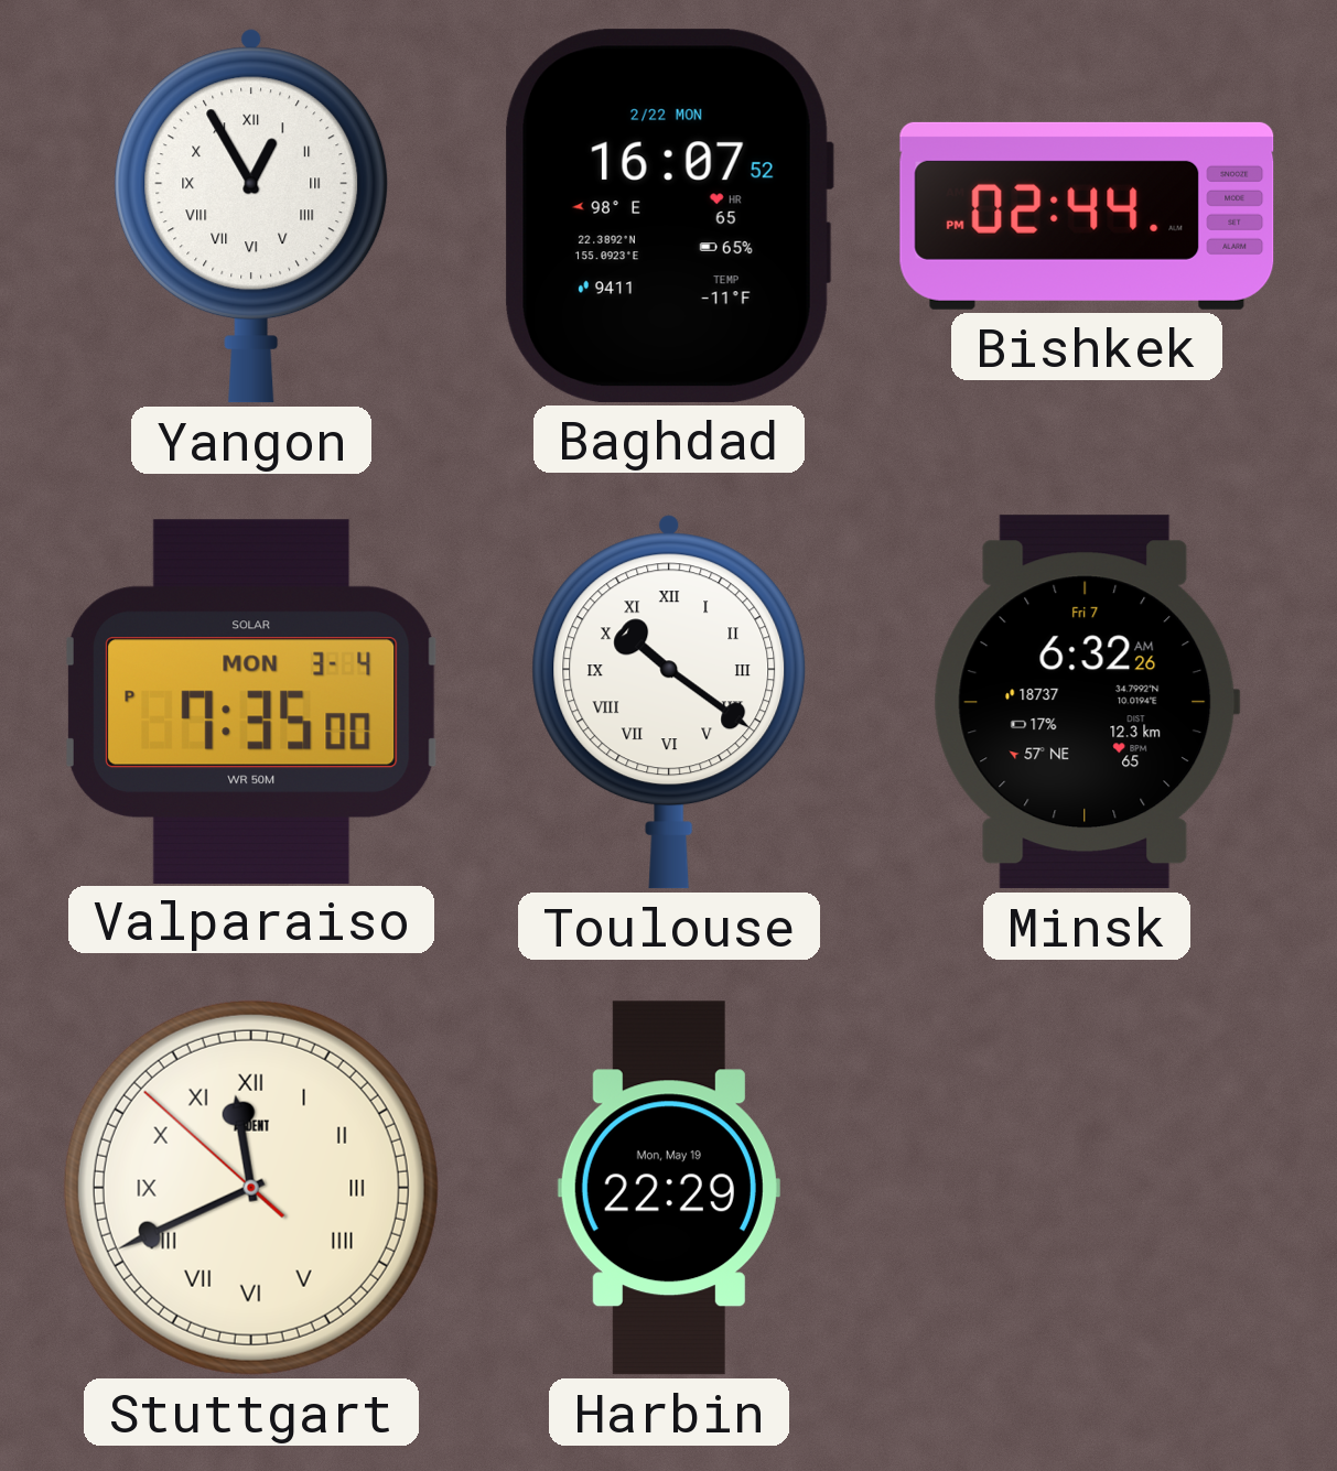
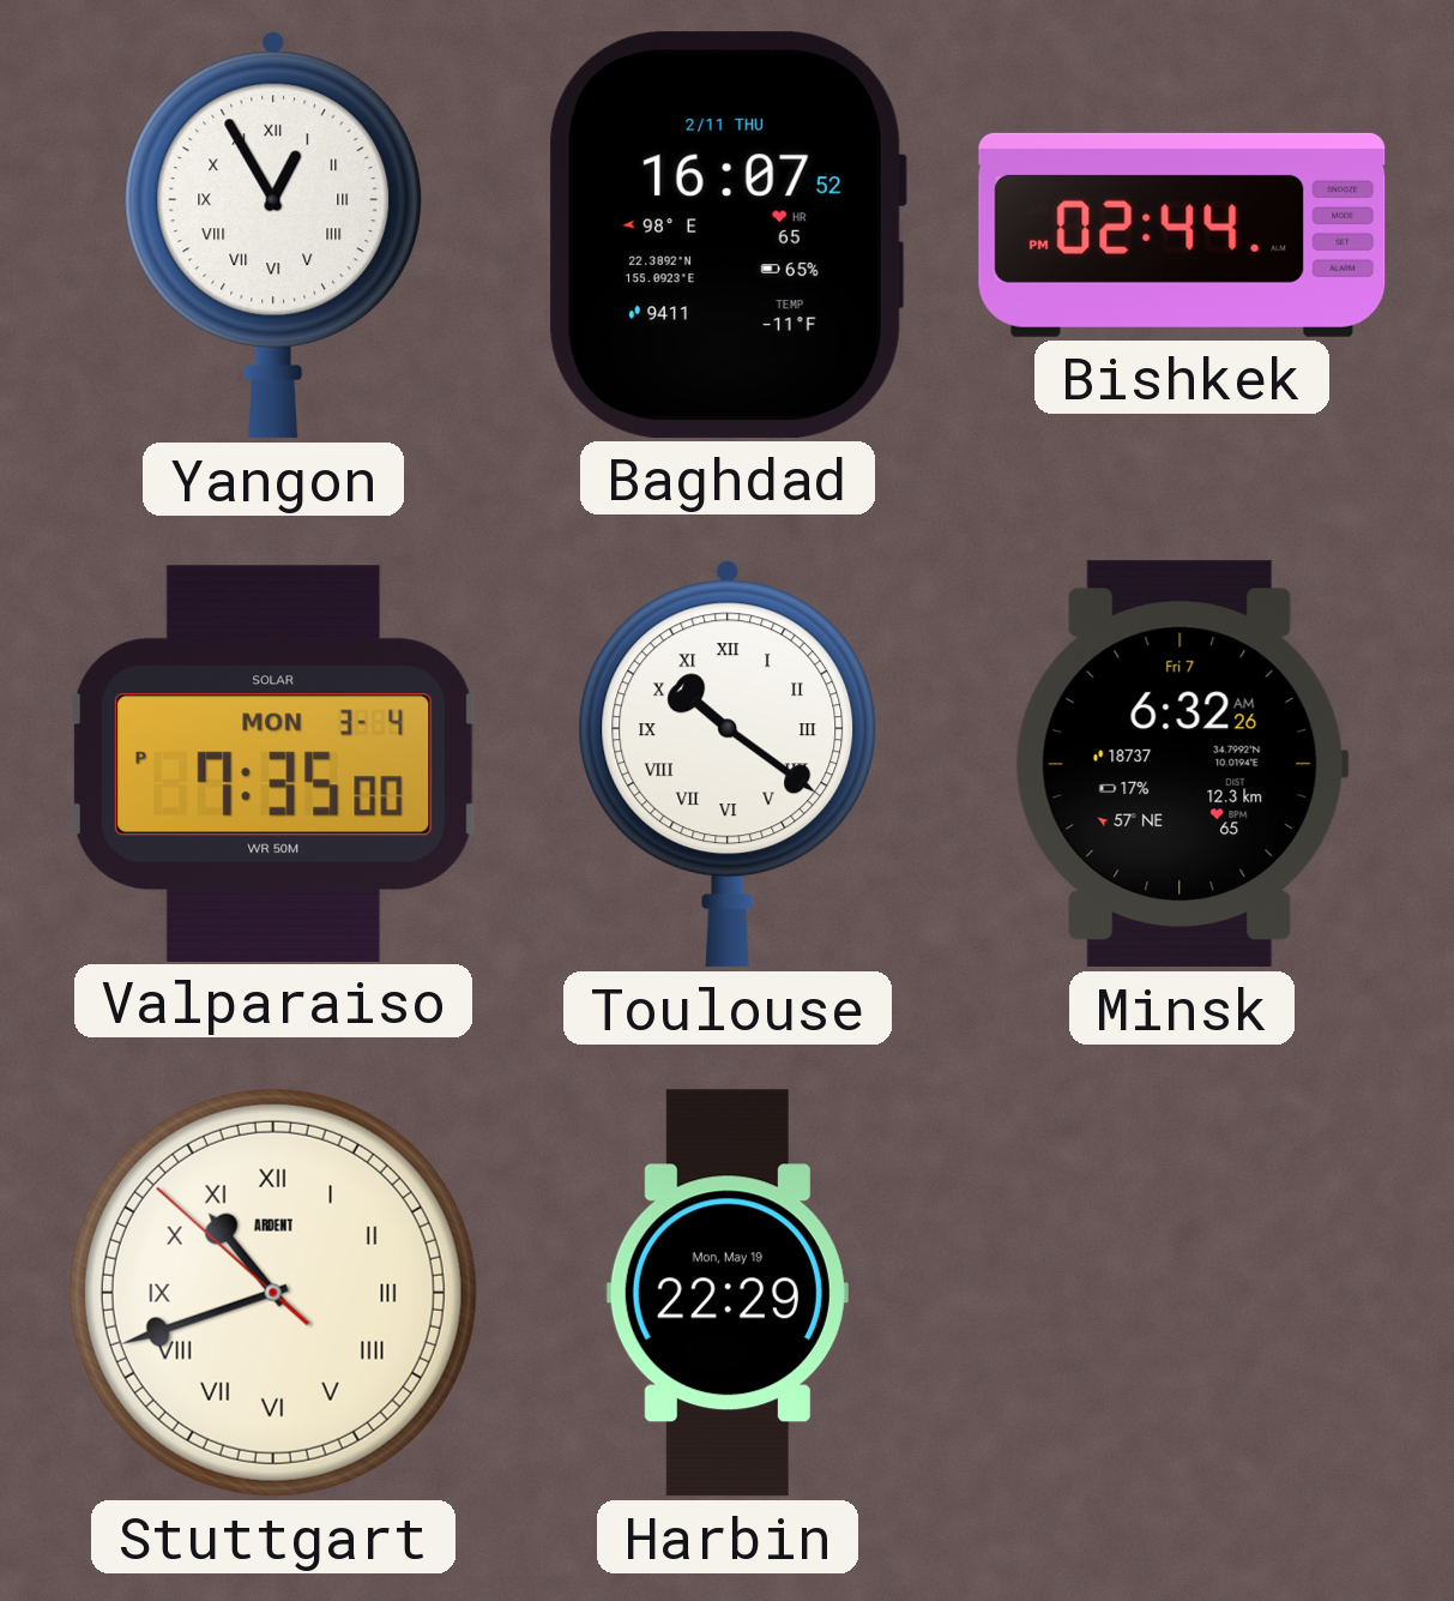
Baghdad date: 2/22 MON -> 2/11 THU
Stuttgart: 11:40 -> 10:41
